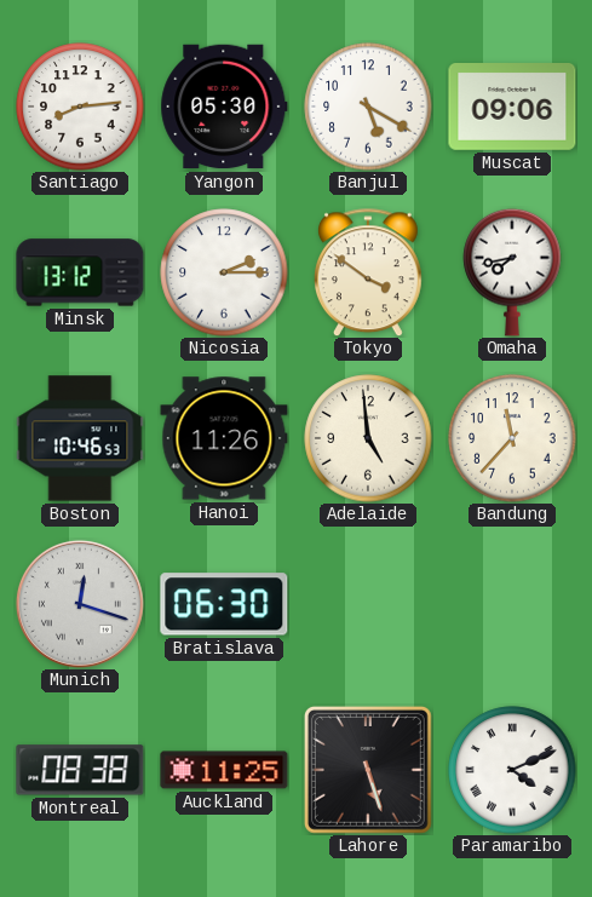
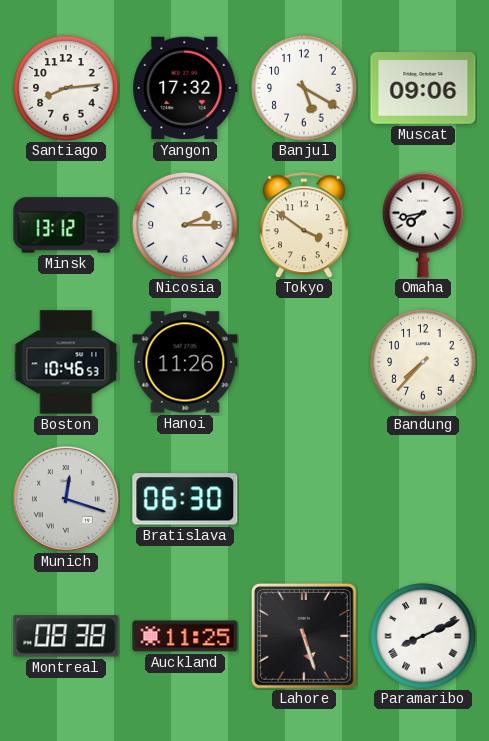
Yangon: 05:30 -> 17:32
Adelaide: 4:59 -> none
Bandung: 11:37 -> 7:37
Paramaribo: 4:11 -> 8:11
